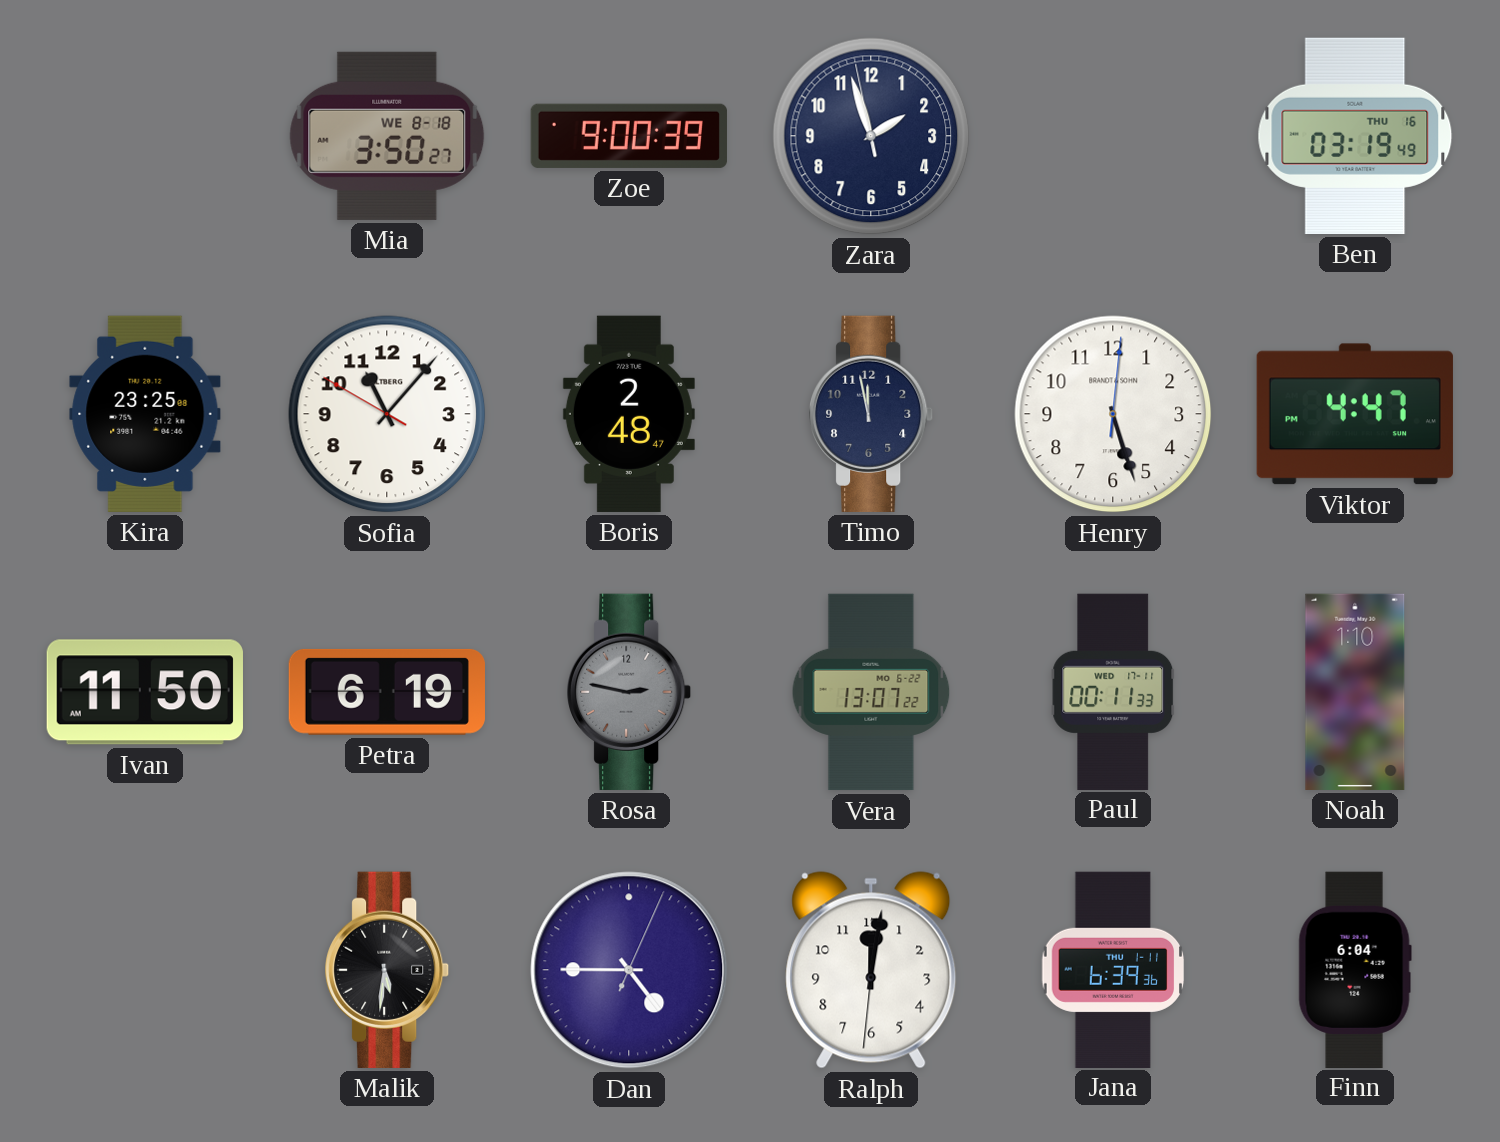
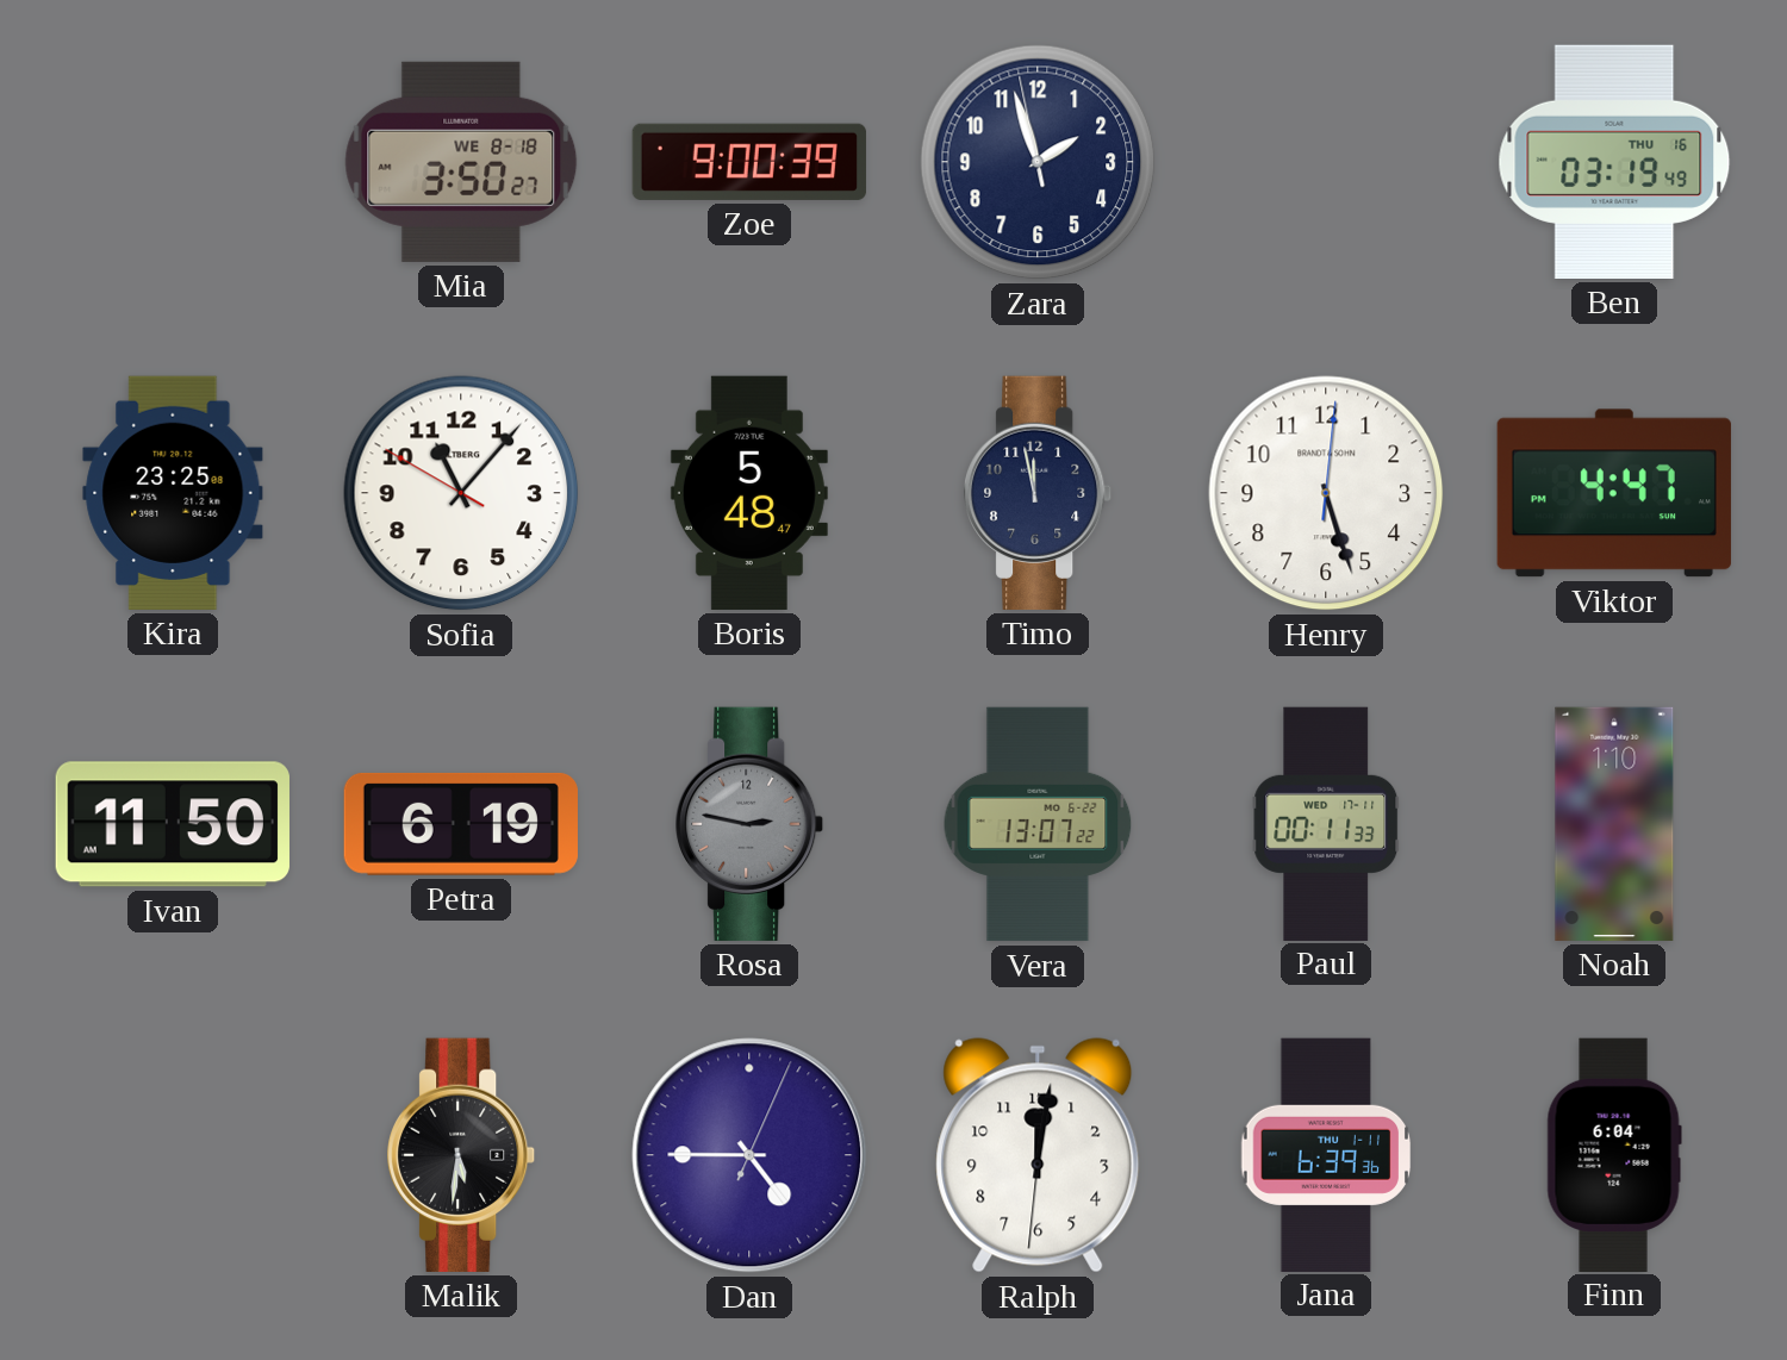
Boris: 2:48 -> 5:48
